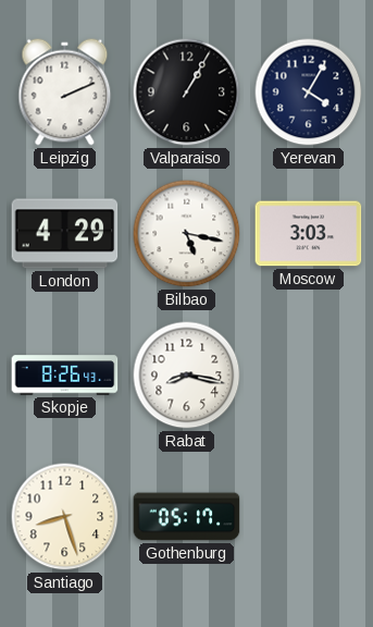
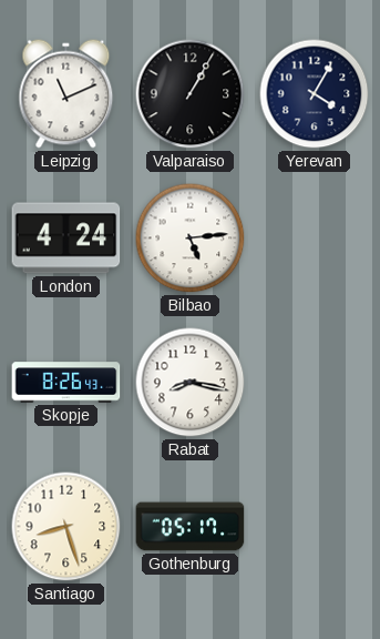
Leipzig: 2:11 -> 11:11
London: 4:29 -> 4:24
Bilbao: 5:17 -> 5:14
Moscow: 3:03 -> none
